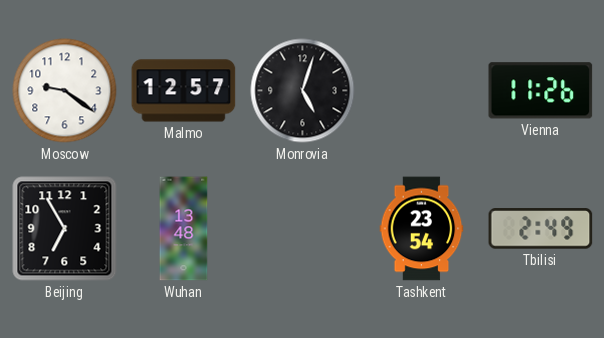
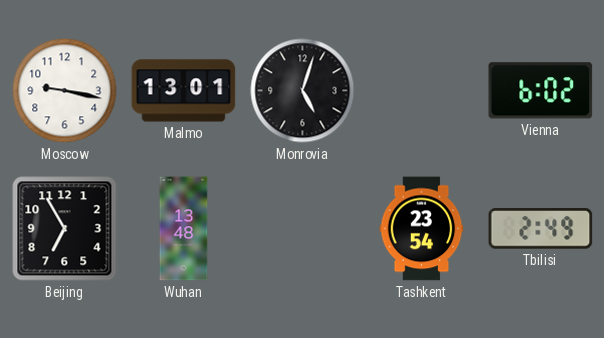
Moscow: 9:21 -> 9:17
Malmo: 12:57 -> 13:01
Vienna: 11:26 -> 6:02
